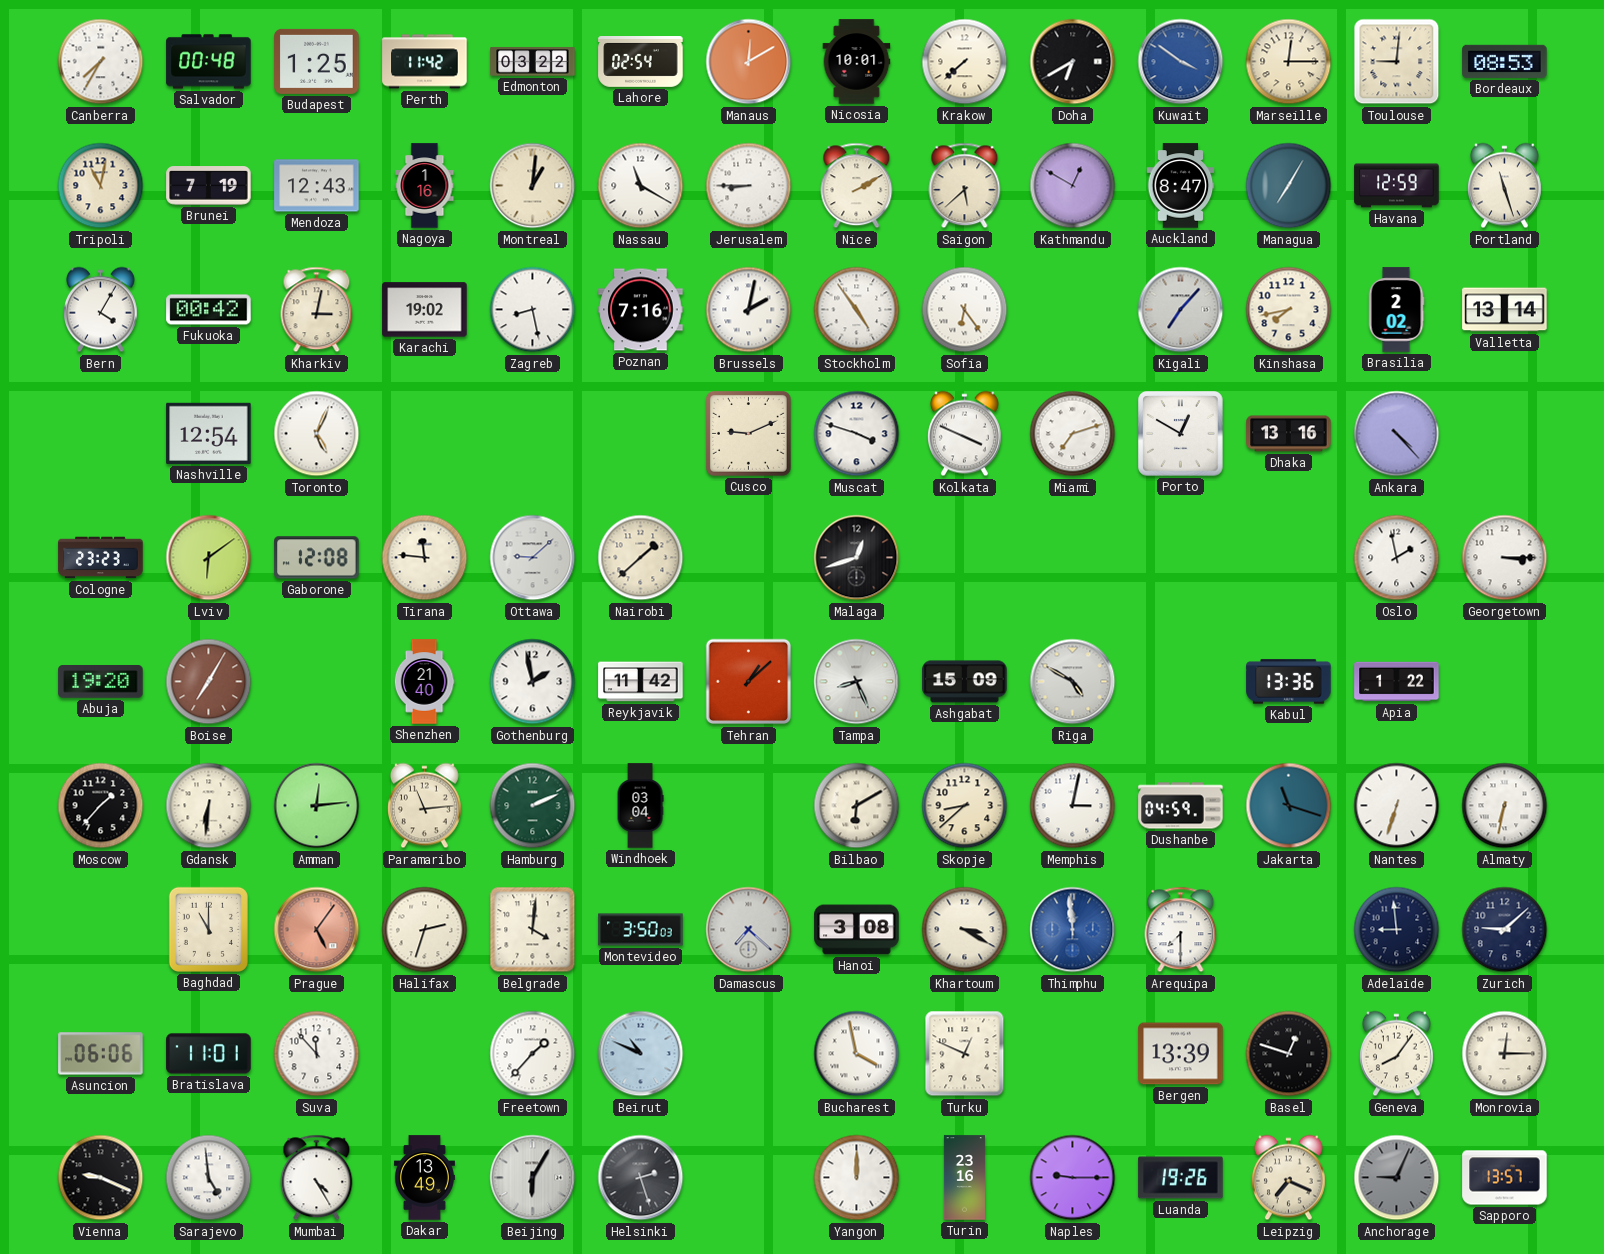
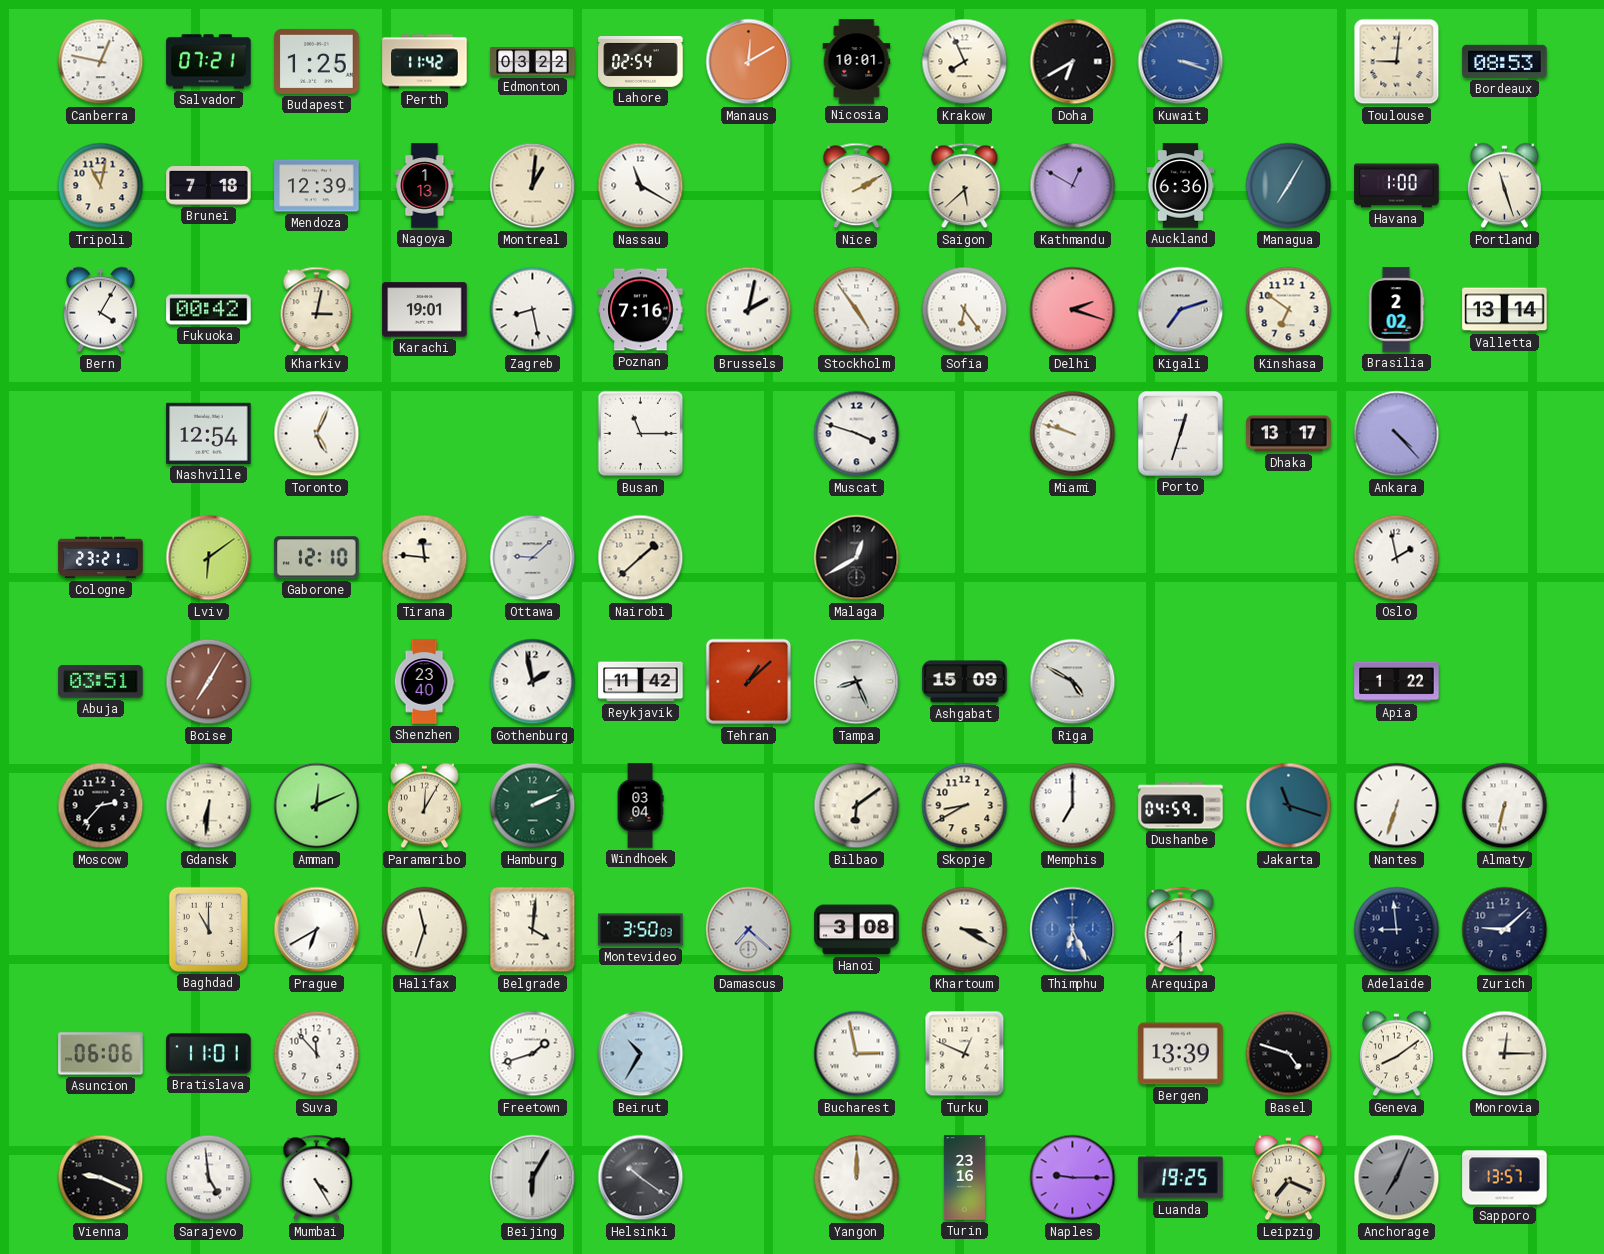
Canberra: 7:35 -> 12:47
Salvador: 00:48 -> 07:21
Krakow: 7:38 -> 7:56
Kuwait: 3:51 -> 3:18
Marseille: 12:15 -> none
Brunei: 7:19 -> 7:18
Mendoza: 12:43 -> 12:39
Nagoya: 1:16 -> 1:13
Jerusalem: 8:45 -> none
Auckland: 8:47 -> 6:36
Havana: 12:59 -> 1:00
Karachi: 19:02 -> 19:01
Delhi: none -> 2:18
Kigali: 7:07 -> 7:12
Kinshasa: 7:43 -> 6:51
Busan: none -> 11:15
Cusco: 9:11 -> none
Kolkata: 3:49 -> none
Miami: 7:12 -> 9:48
Porto: 12:50 -> 12:33
Dhaka: 13:16 -> 13:17
Cologne: 23:23 -> 23:21
Gaborone: 12:08 -> 12:10
Malaga: 12:42 -> 12:40
Georgetown: 3:15 -> none
Abuja: 19:20 -> 03:51
Shenzhen: 21:40 -> 23:40
Kabul: 13:36 -> none
Moscow: 1:37 -> 2:37
Amman: 12:14 -> 12:11
Paramaribo: 11:14 -> 12:05
Bilbao: 6:10 -> 6:09
Skopje: 8:38 -> 8:40
Memphis: 3:02 -> 7:00
Prague: 5:06 -> 6:40
Prague dial: salmon -> white
Halifax: 2:33 -> 11:33
Thimphu: 11:59 -> 6:26
Freetown: 1:37 -> 1:42
Beirut: 10:49 -> 10:35
Bucharest: 3:58 -> 2:58
Basel: 12:48 -> 4:48
Geneva: 8:06 -> 8:09
Dakar: 13:49 -> none
Helsinki: 2:27 -> 10:21
Luanda: 19:26 -> 19:25
Anchorage: 9:04 -> 7:04
